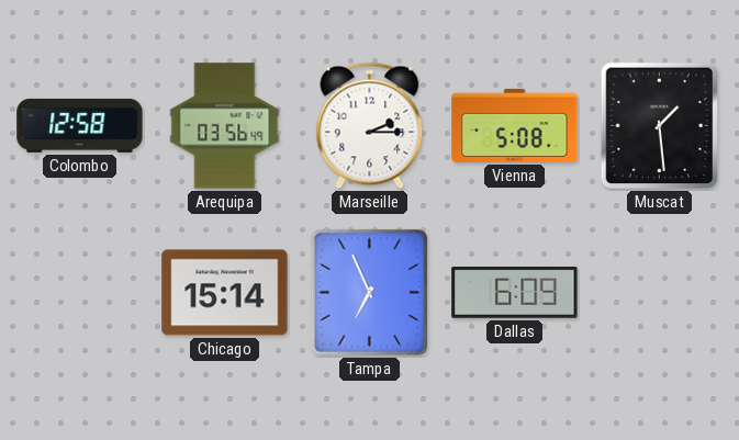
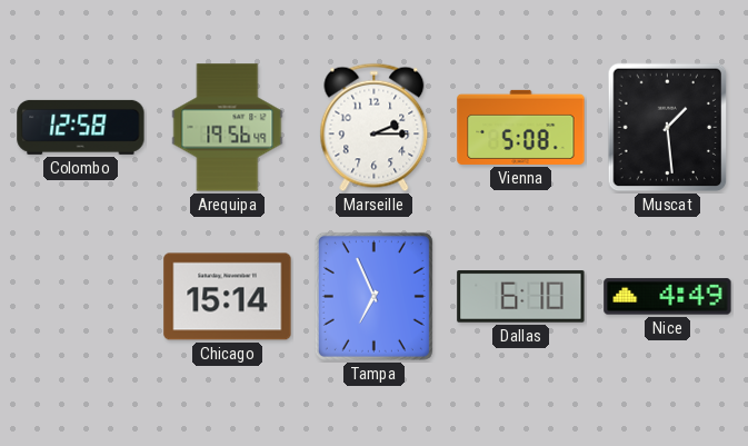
Arequipa: 03:56 -> 19:56
Dallas: 6:09 -> 6:10
Nice: none -> 4:49
